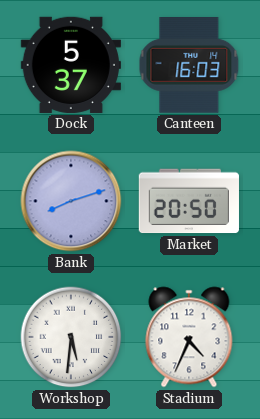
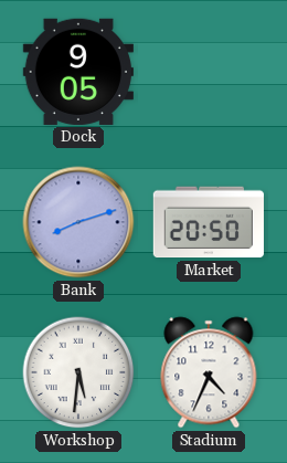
Dock: 5:37 -> 9:05
Canteen: 16:03 -> none
